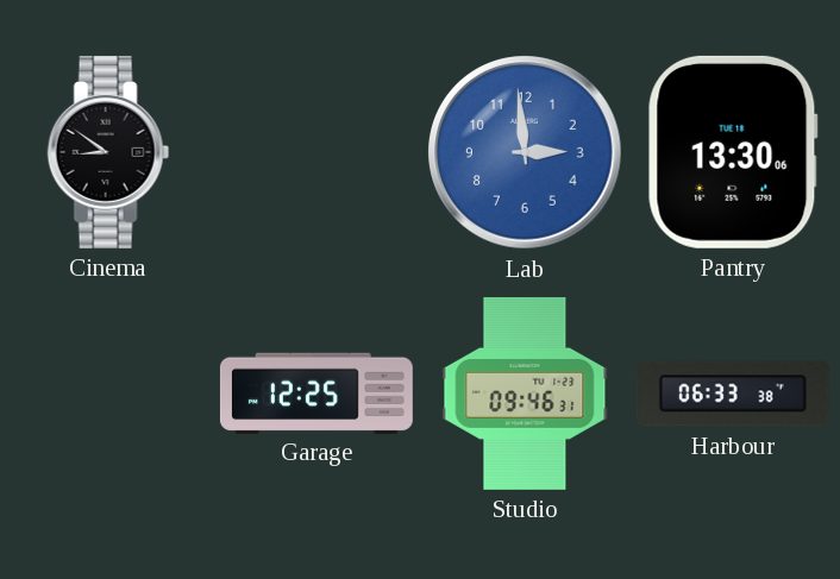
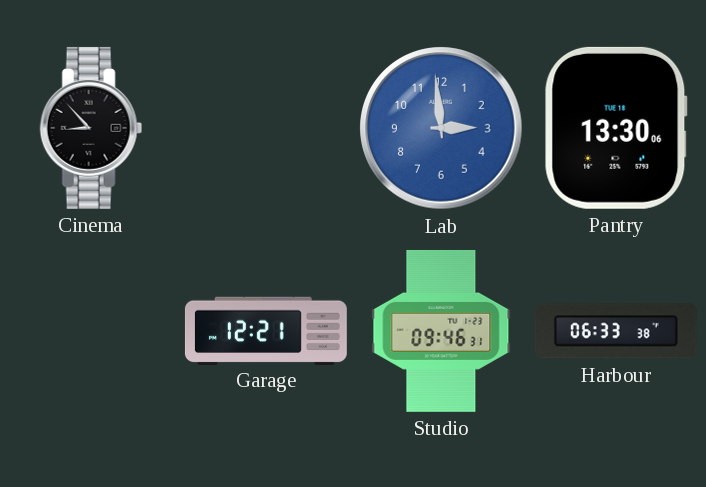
Cinema: 8:51 -> 8:53
Garage: 12:25 -> 12:21
